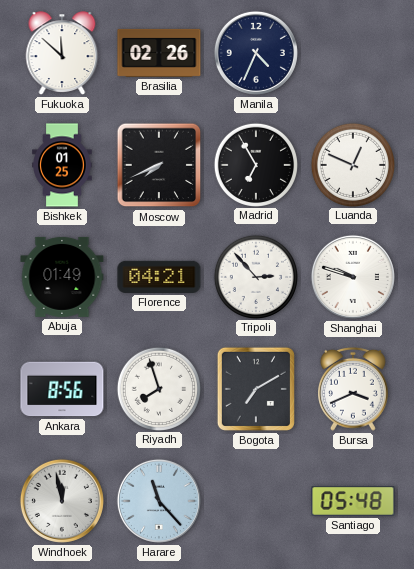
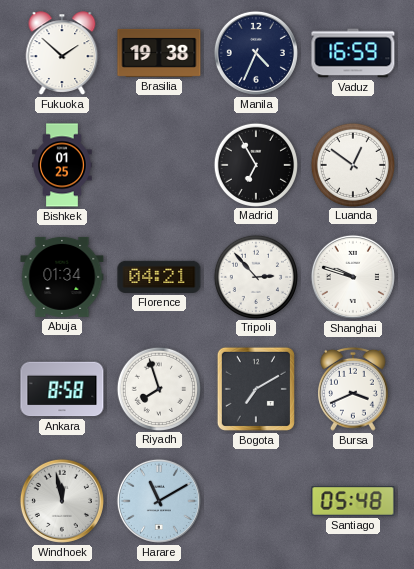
Fukuoka: 11:52 -> 1:52
Brasilia: 02:26 -> 19:38
Vaduz: none -> 16:59
Moscow: 7:41 -> none
Luanda: 12:49 -> 12:51
Abuja: 01:49 -> 01:34
Ankara: 8:56 -> 8:58
Harare: 11:23 -> 11:10
